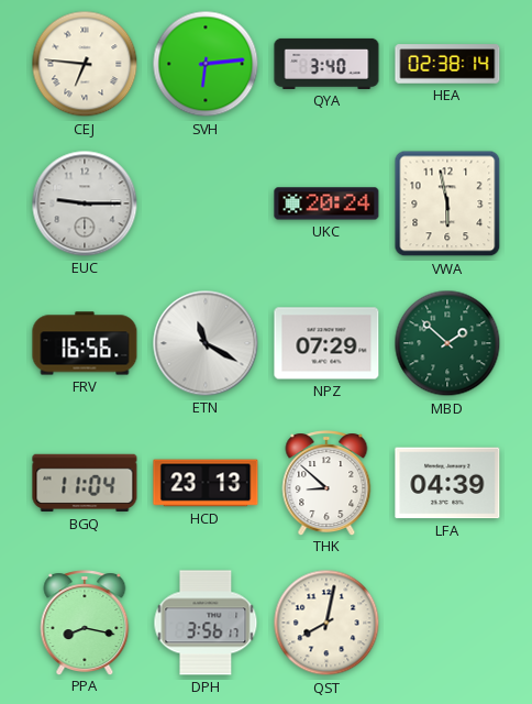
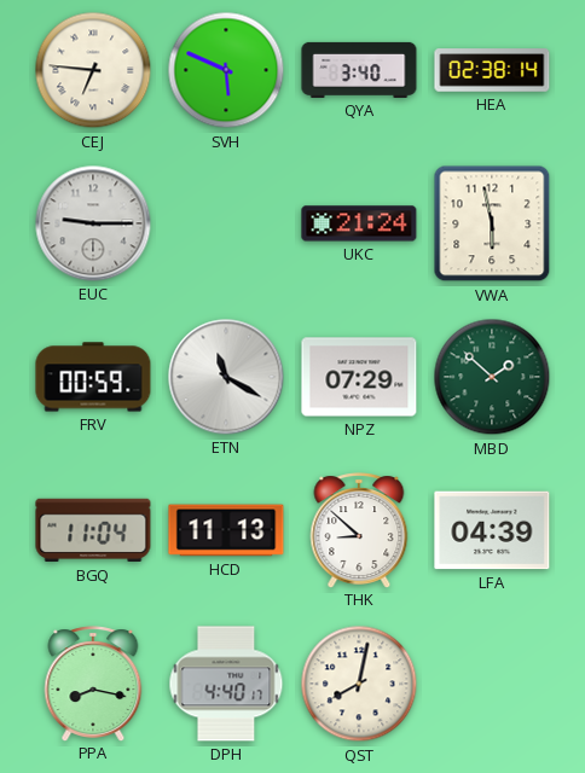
SVH: 6:14 -> 5:49
UKC: 20:24 -> 21:24
FRV: 16:56 -> 00:59
HCD: 23:13 -> 11:13
DPH: 3:56 -> 4:40
